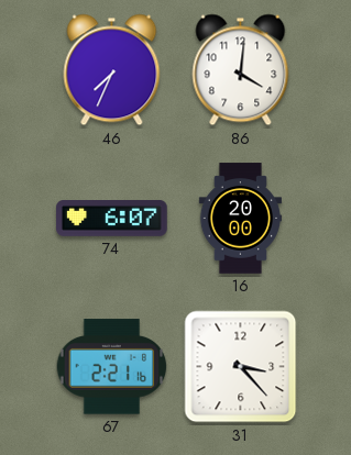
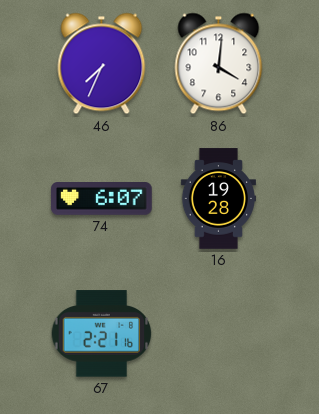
16: 20:00 -> 19:28
31: 3:23 -> none
